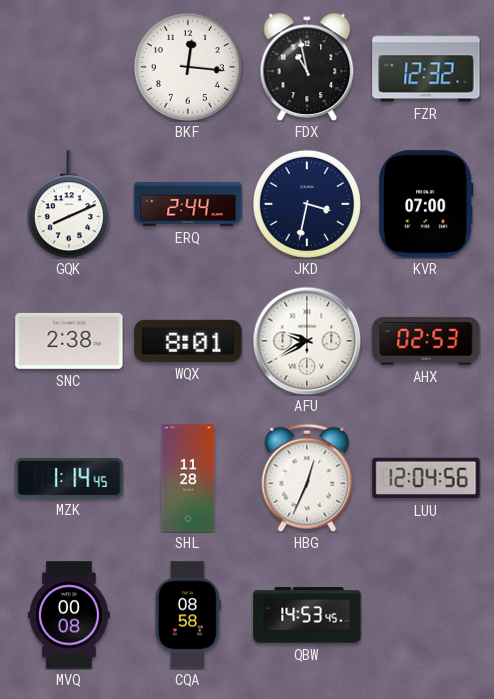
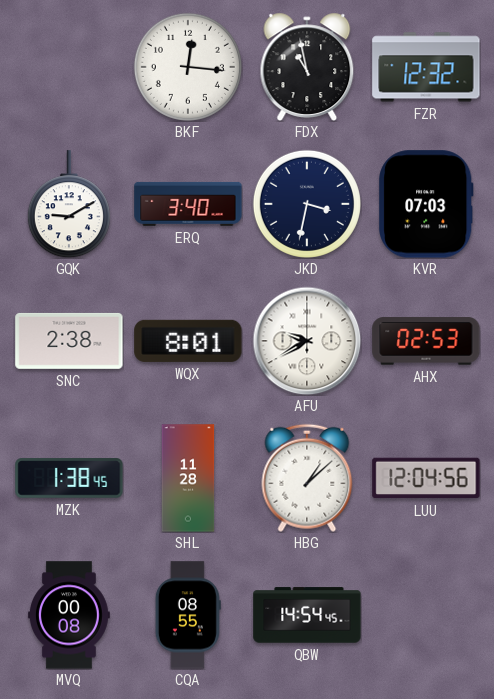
GQK: 8:11 -> 9:10
ERQ: 2:44 -> 3:40
KVR: 07:00 -> 07:03
MZK: 1:14 -> 1:38
HBG: 12:34 -> 1:08
CQA: 08:58 -> 08:55
QBW: 14:53 -> 14:54
